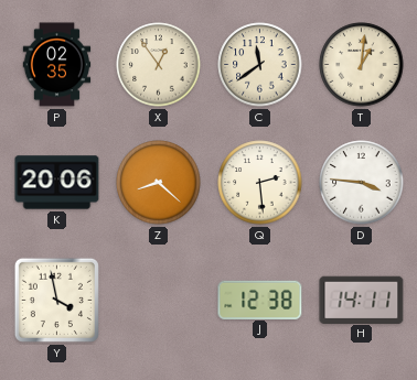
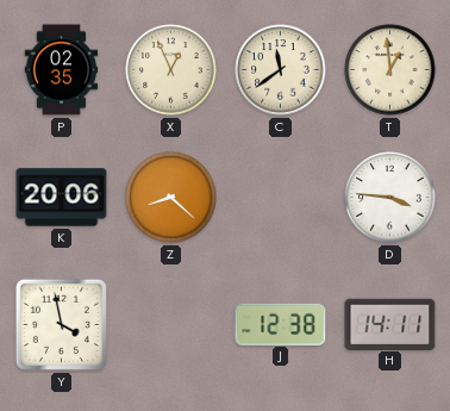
X: 12:54 -> 12:56
T: 1:01 -> 12:59
Q: 2:29 -> none
